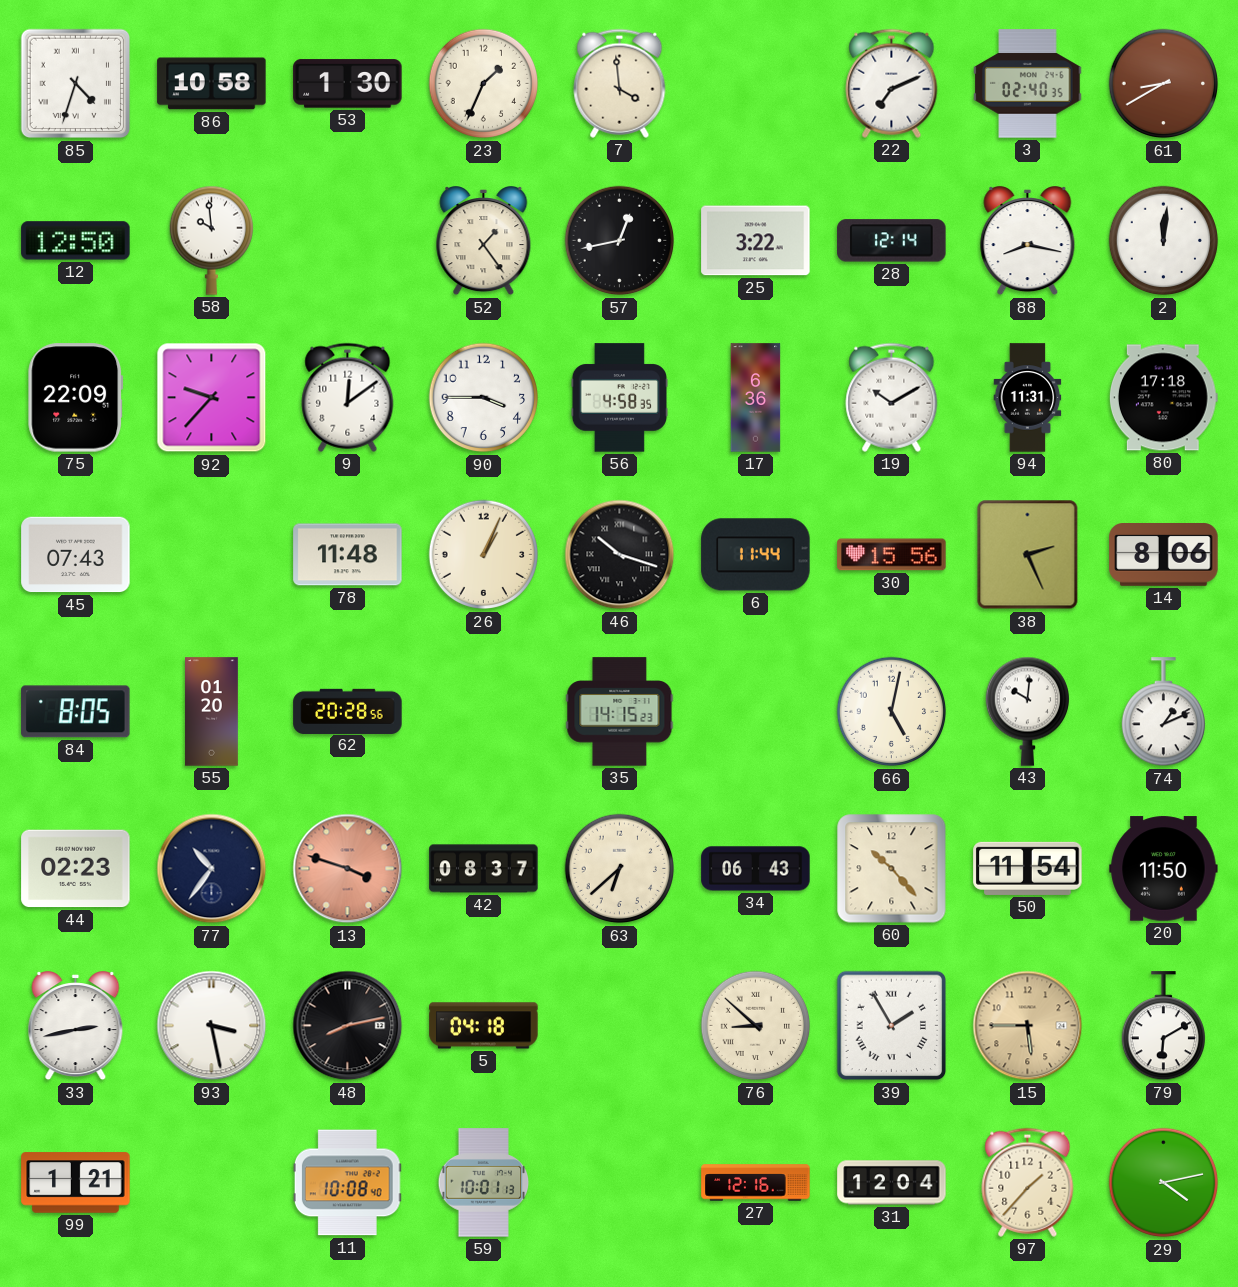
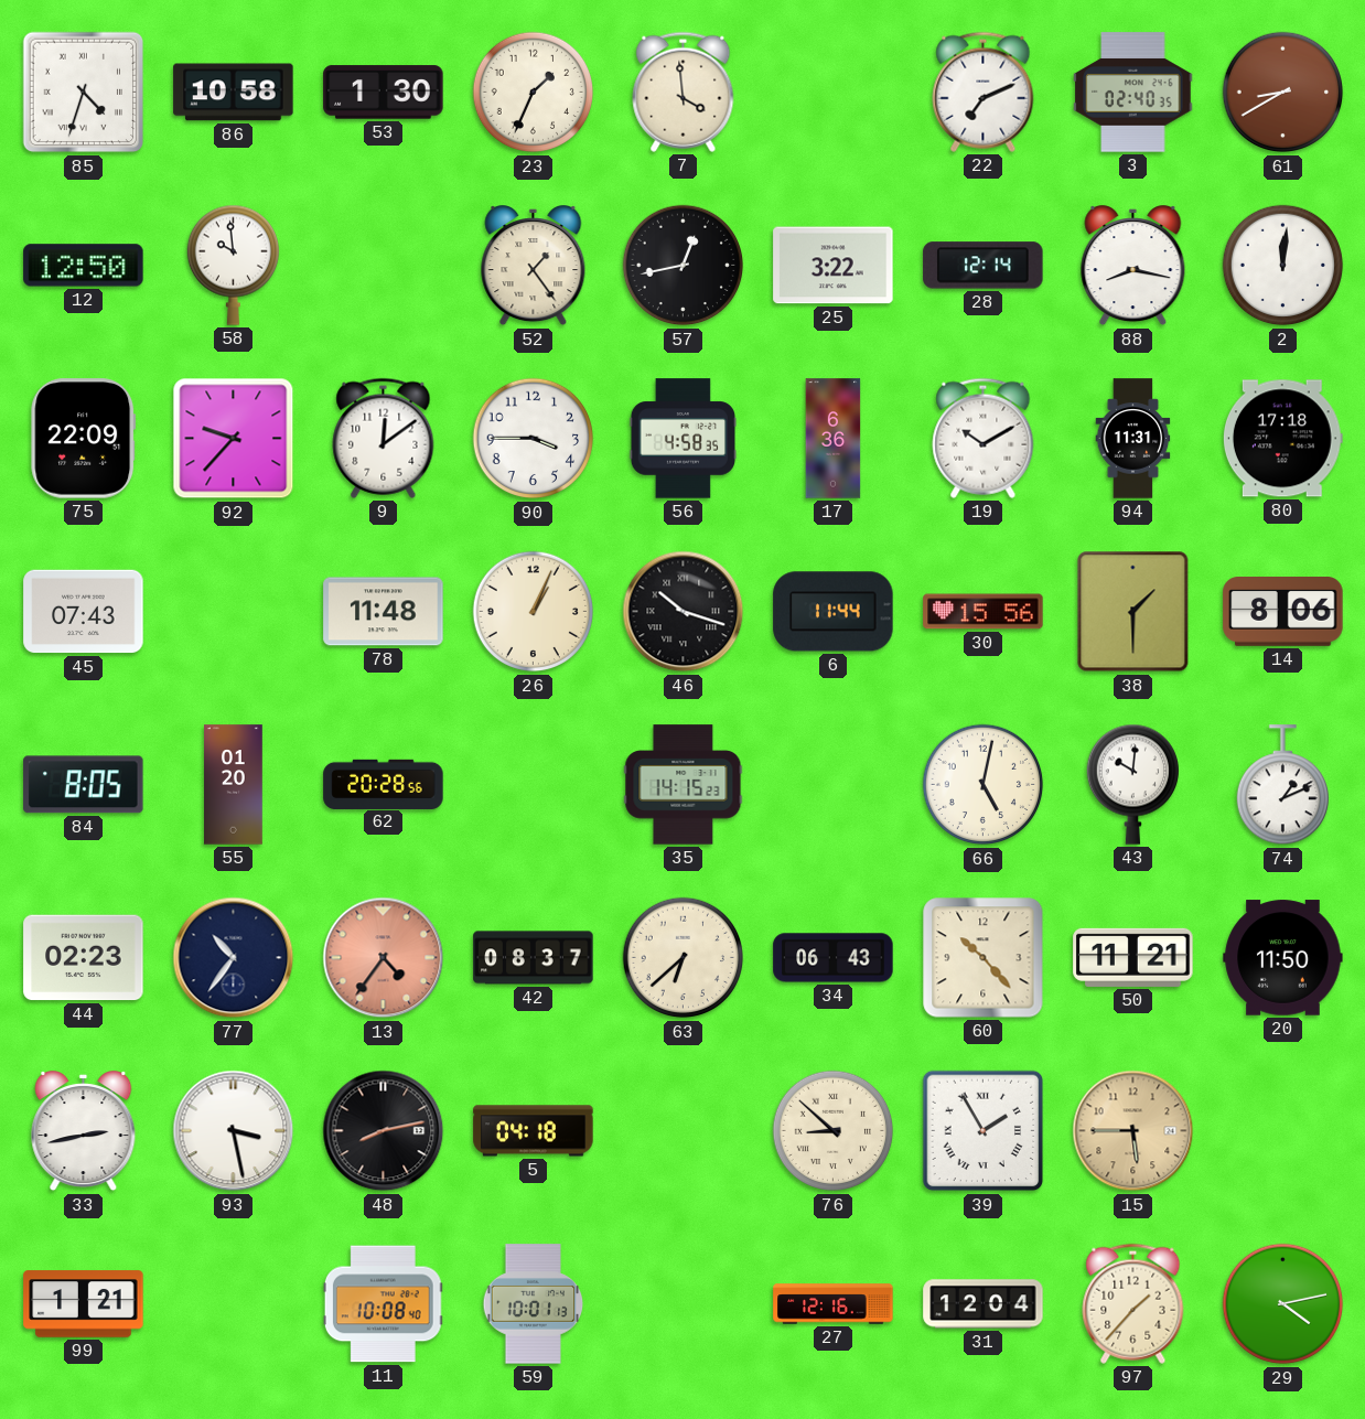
38: 2:26 -> 1:30
13: 3:48 -> 4:36
50: 11:54 -> 11:21
79: 6:10 -> none
